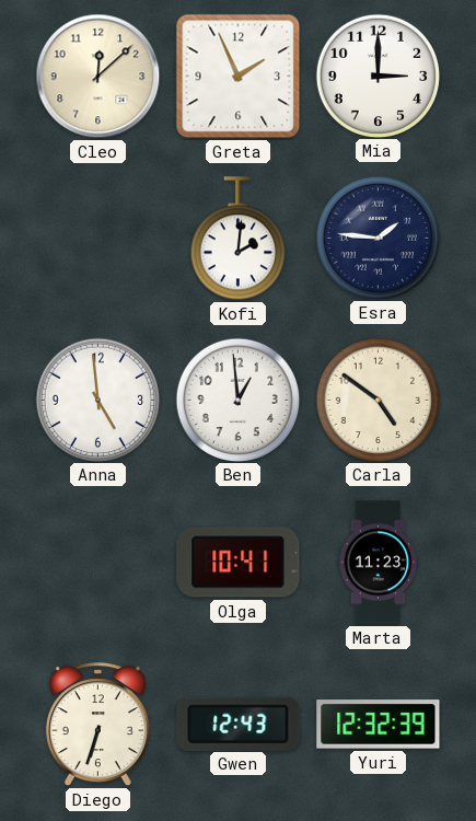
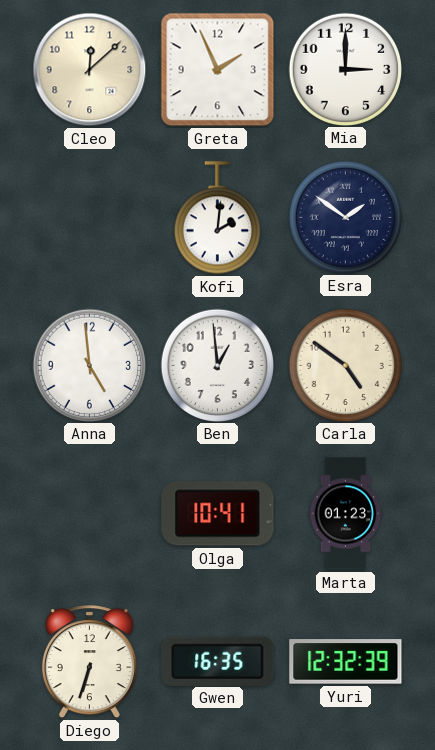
Esra: 1:46 -> 1:51
Marta: 11:23 -> 01:23
Gwen: 12:43 -> 16:35
